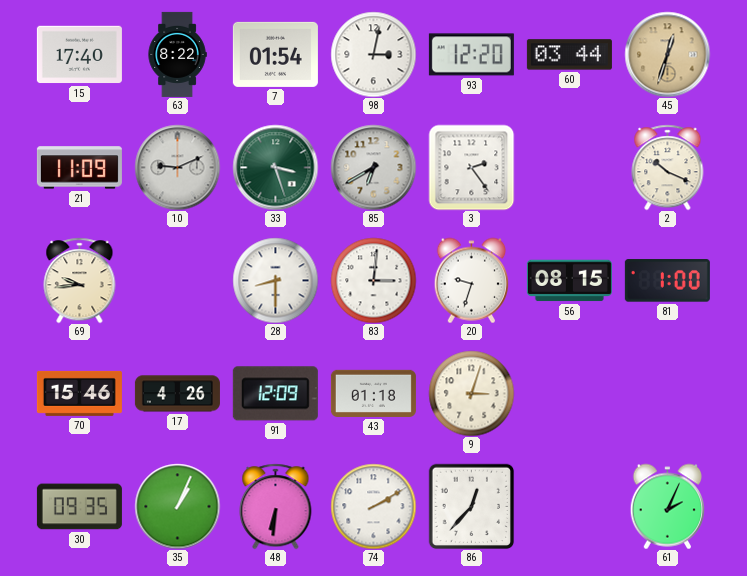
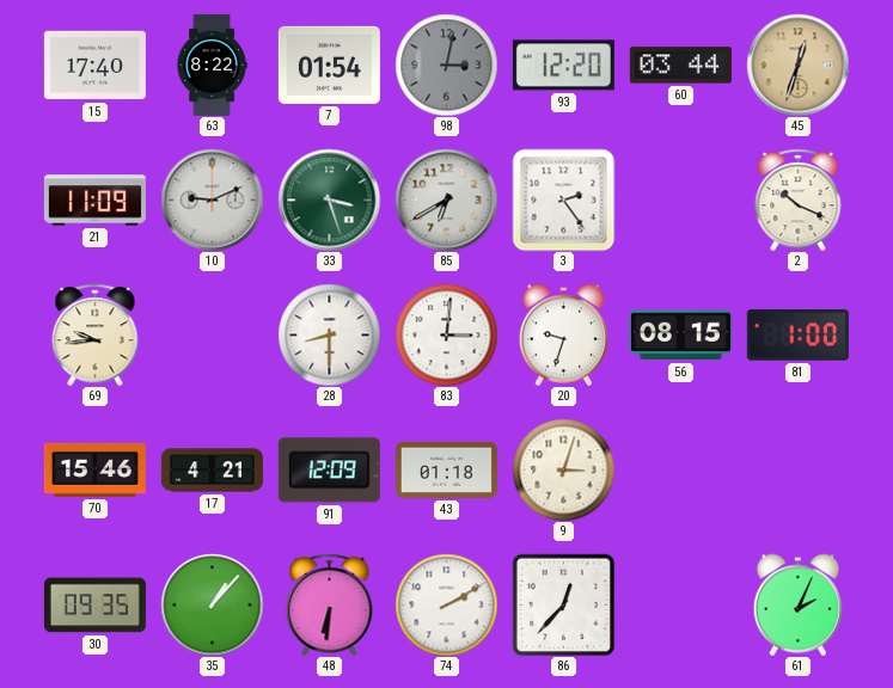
98 dial: white -> grey
17: 4:26 -> 4:21
35: 1:04 -> 1:07
